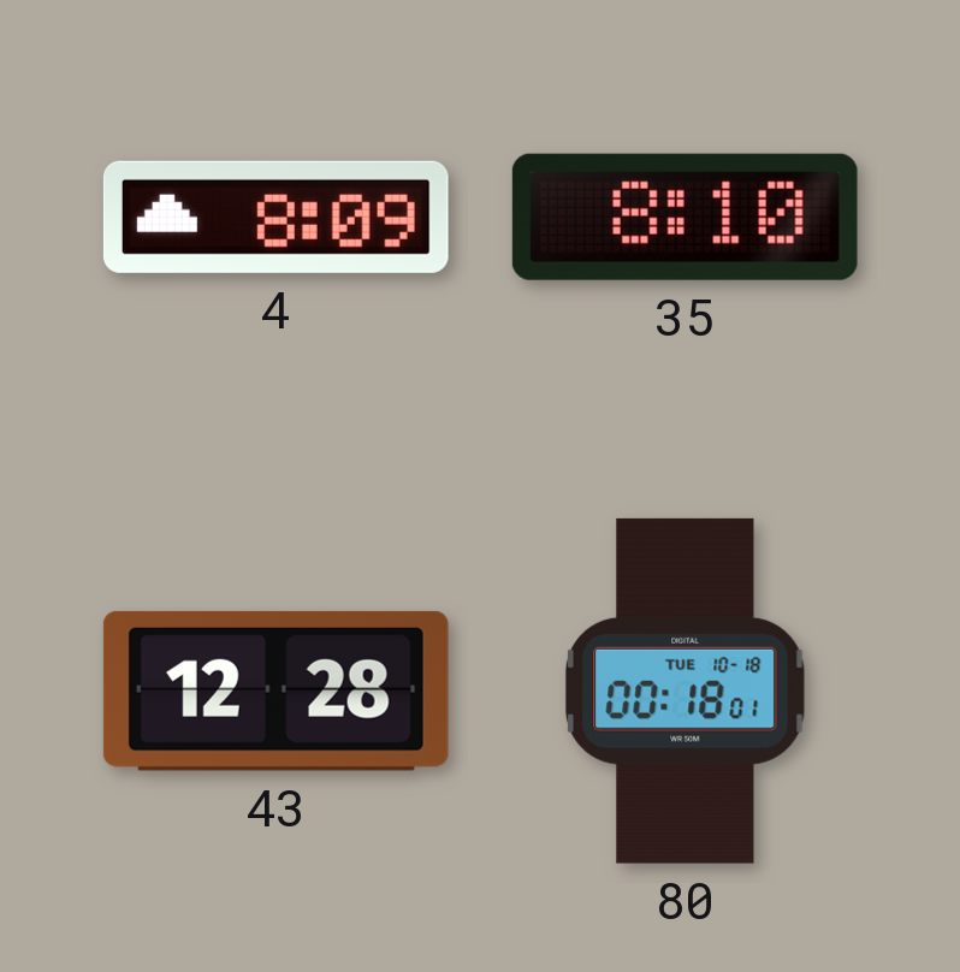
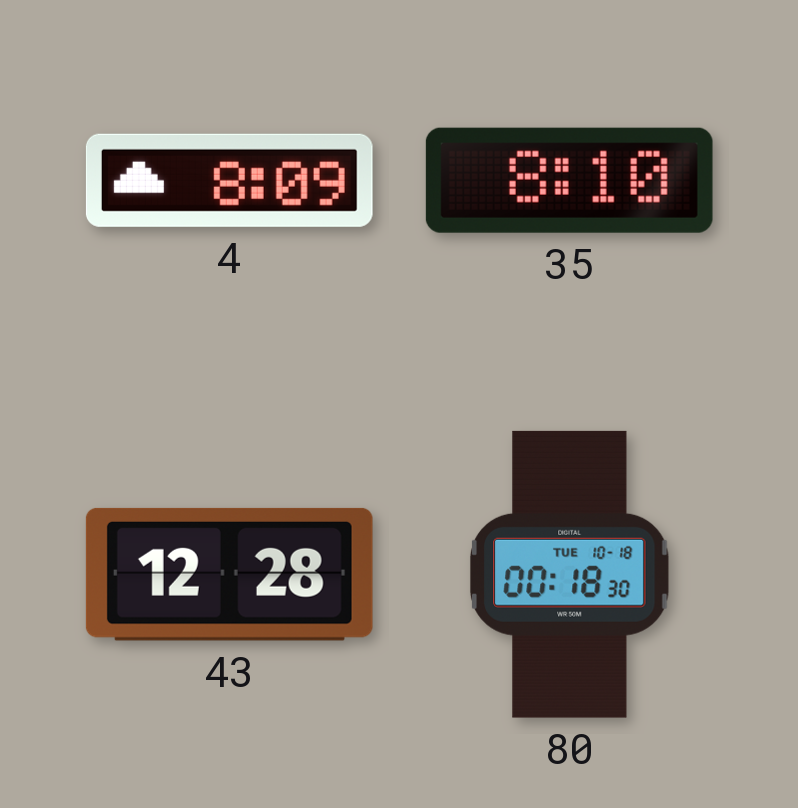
80: 00:18:01 -> 00:18:30
